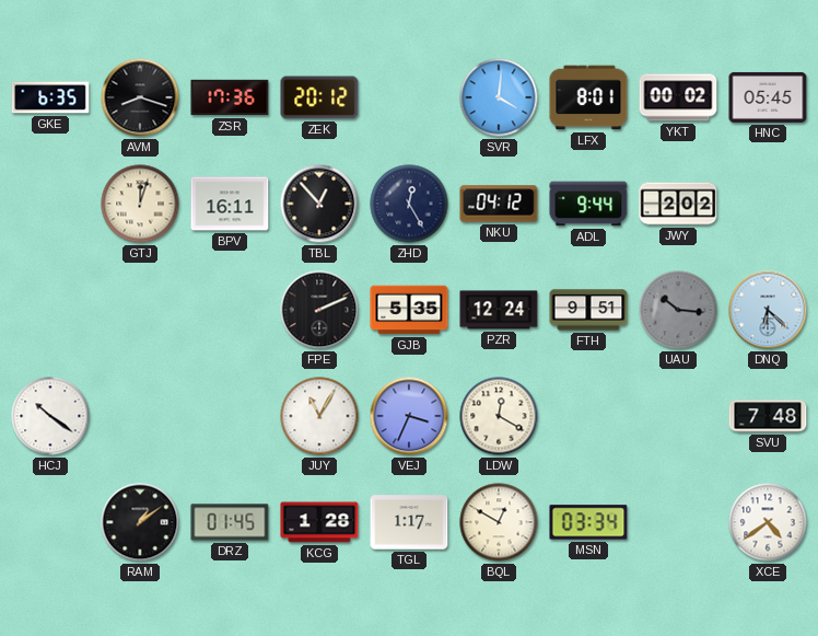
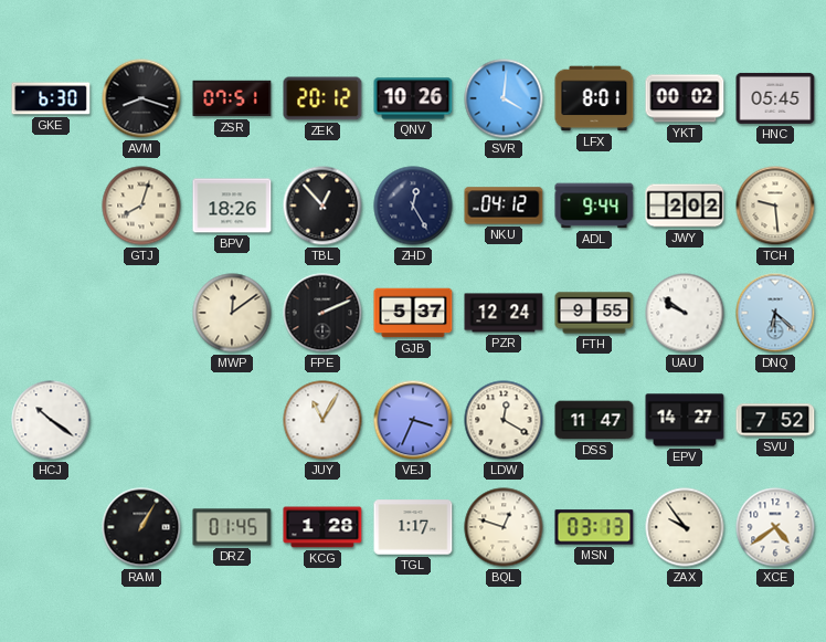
GKE: 6:35 -> 6:30
ZSR: 17:36 -> 07:51
QNV: none -> 10:26
GTJ: 12:03 -> 8:03
BPV: 16:11 -> 18:26
TCH: none -> 9:29
MWP: none -> 12:09
GJB: 5:35 -> 5:37
FTH: 9:51 -> 9:55
UAU: 10:16 -> 9:51
UAU dial: grey -> white
DSS: none -> 11:47
EPV: none -> 14:27
SVU: 7:48 -> 7:52
RAM: 1:09 -> 1:05
BQL: 12:50 -> 12:48
MSN: 03:34 -> 03:13
ZAX: none -> 9:54
